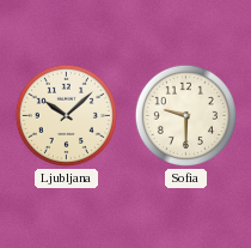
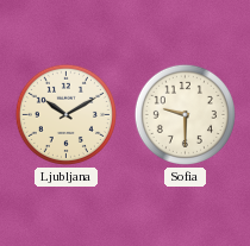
Ljubljana: 10:08 -> 10:10
